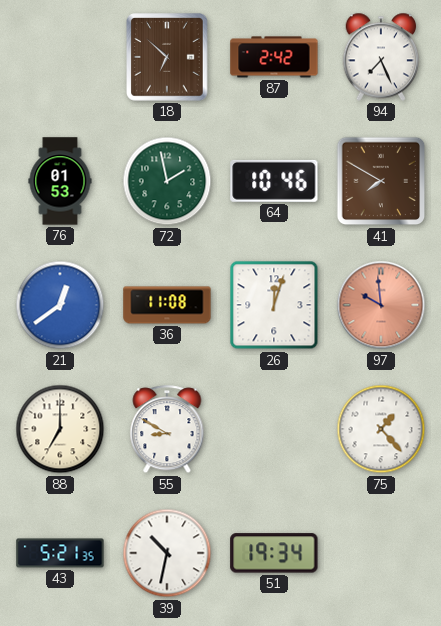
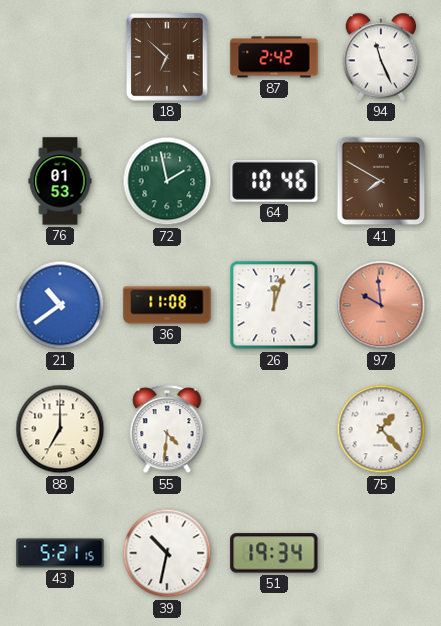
94: 7:26 -> 11:26
21: 12:39 -> 10:39
55: 8:50 -> 4:31
43: 5:21:35 -> 5:21:15
